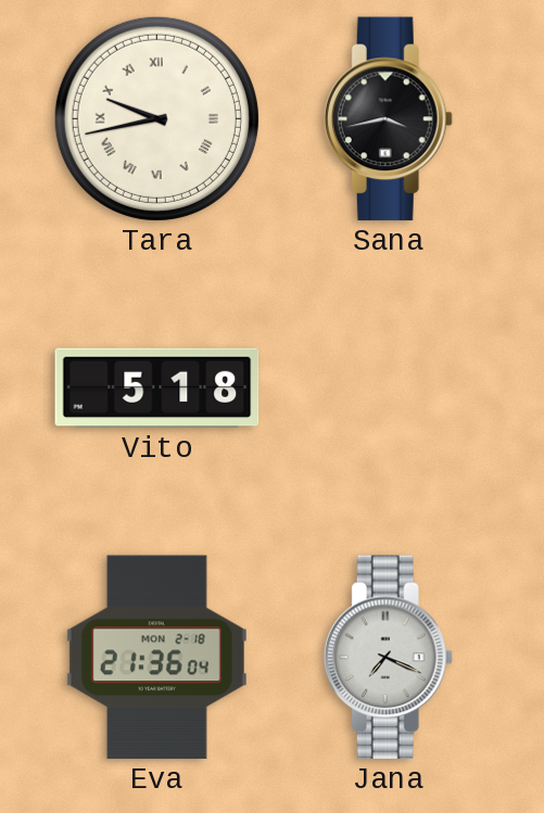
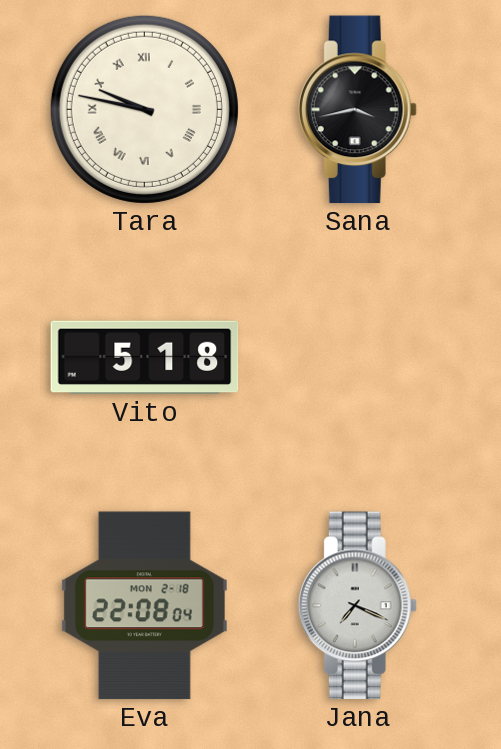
Tara: 9:43 -> 9:47
Eva: 21:36 -> 22:08
